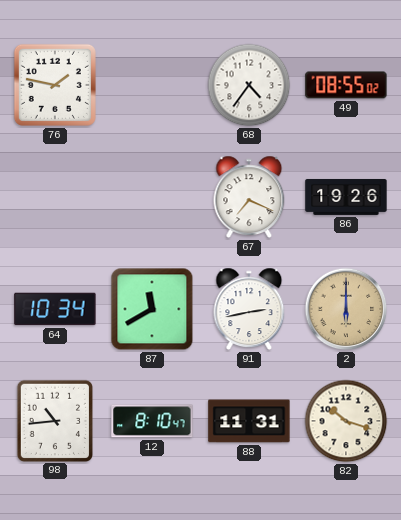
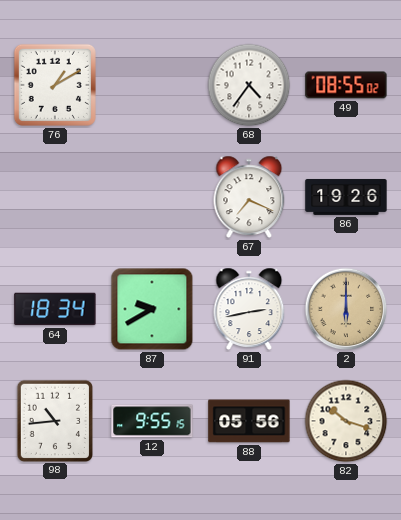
76: 1:47 -> 1:10
64: 10:34 -> 18:34
87: 11:40 -> 9:40
12: 8:10 -> 9:55
88: 11:31 -> 05:56
